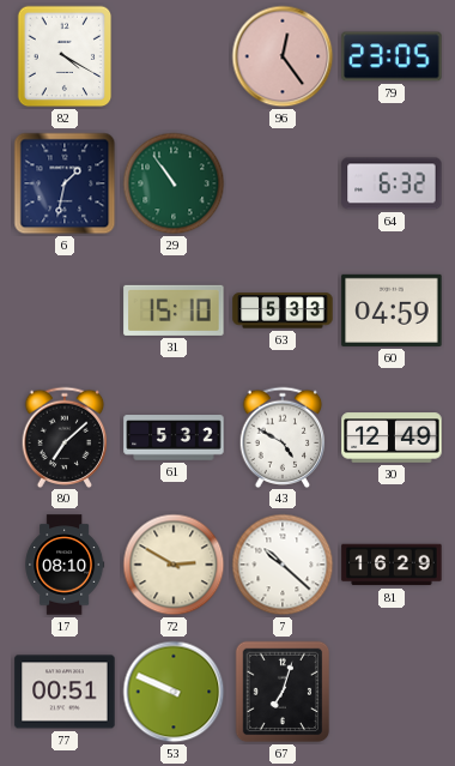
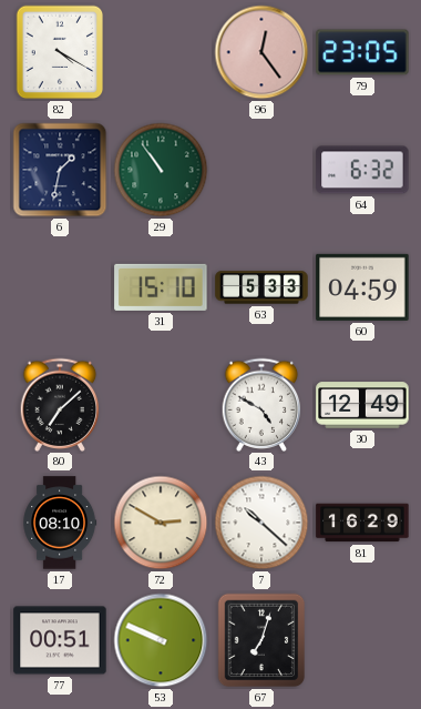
61: 5:32 -> none
